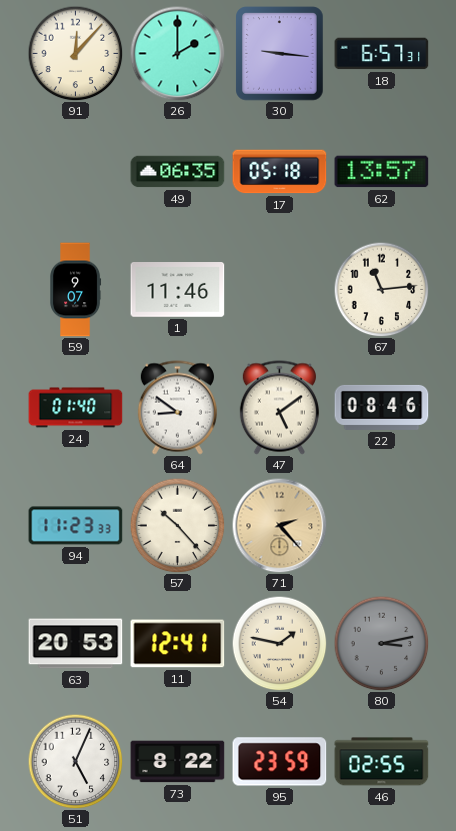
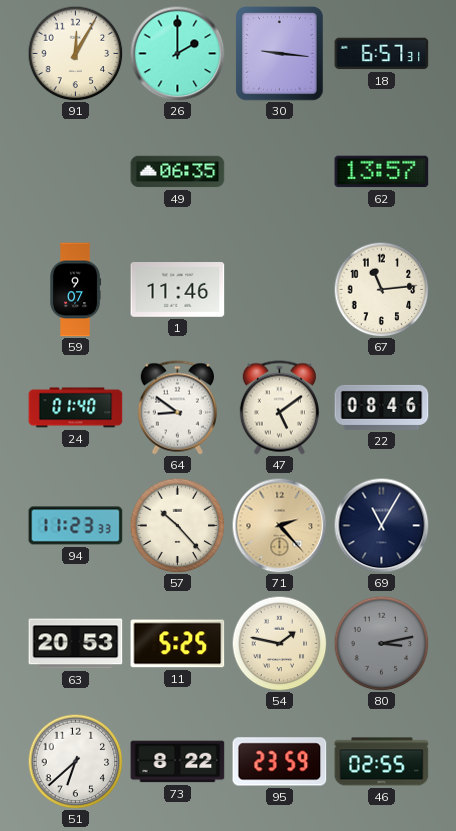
91: 12:07 -> 12:05
17: 05:18 -> none
69: none -> 11:05
11: 12:41 -> 5:25
51: 5:04 -> 6:38
